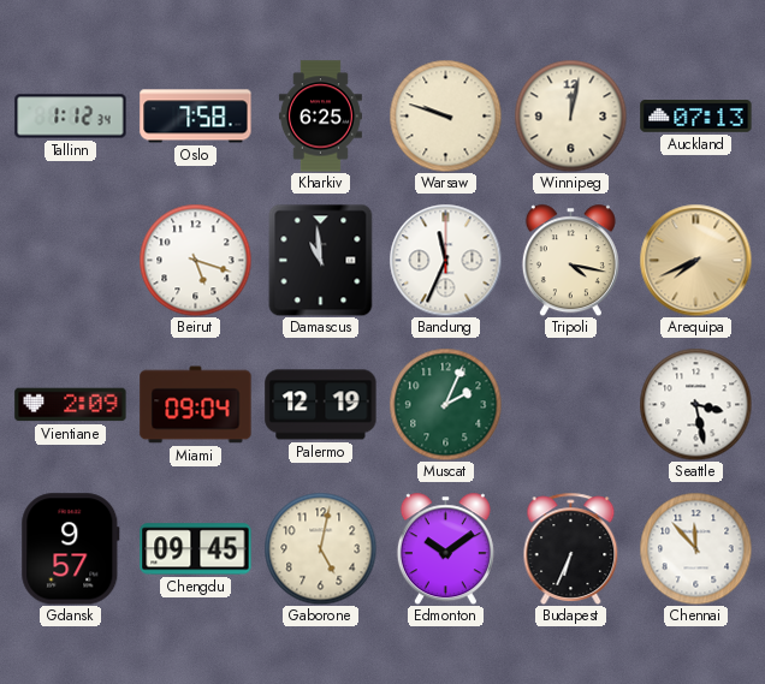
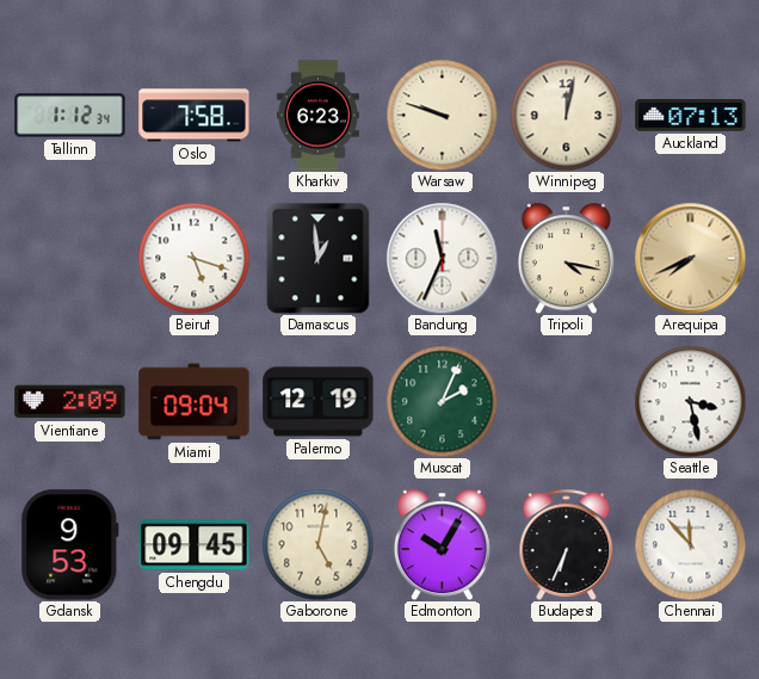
Kharkiv: 6:25 -> 6:23
Damascus: 10:59 -> 12:59
Gdansk: 9:57 -> 9:53
Edmonton: 10:09 -> 10:05
